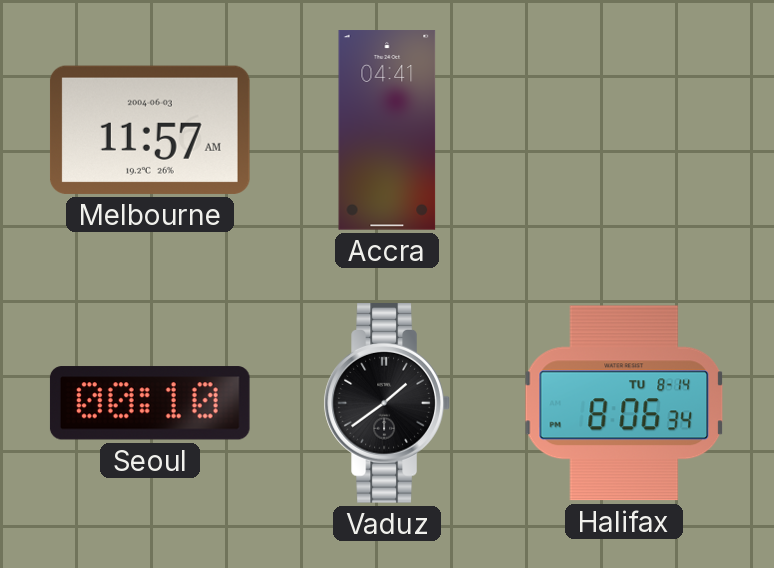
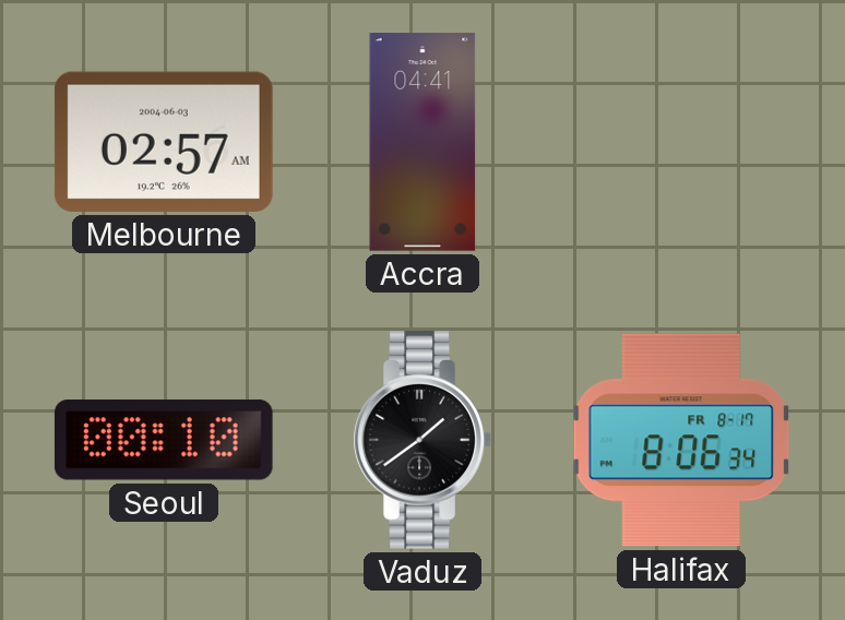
Melbourne: 11:57 -> 02:57
Halifax date: TU 8-14 -> FR 8-17
